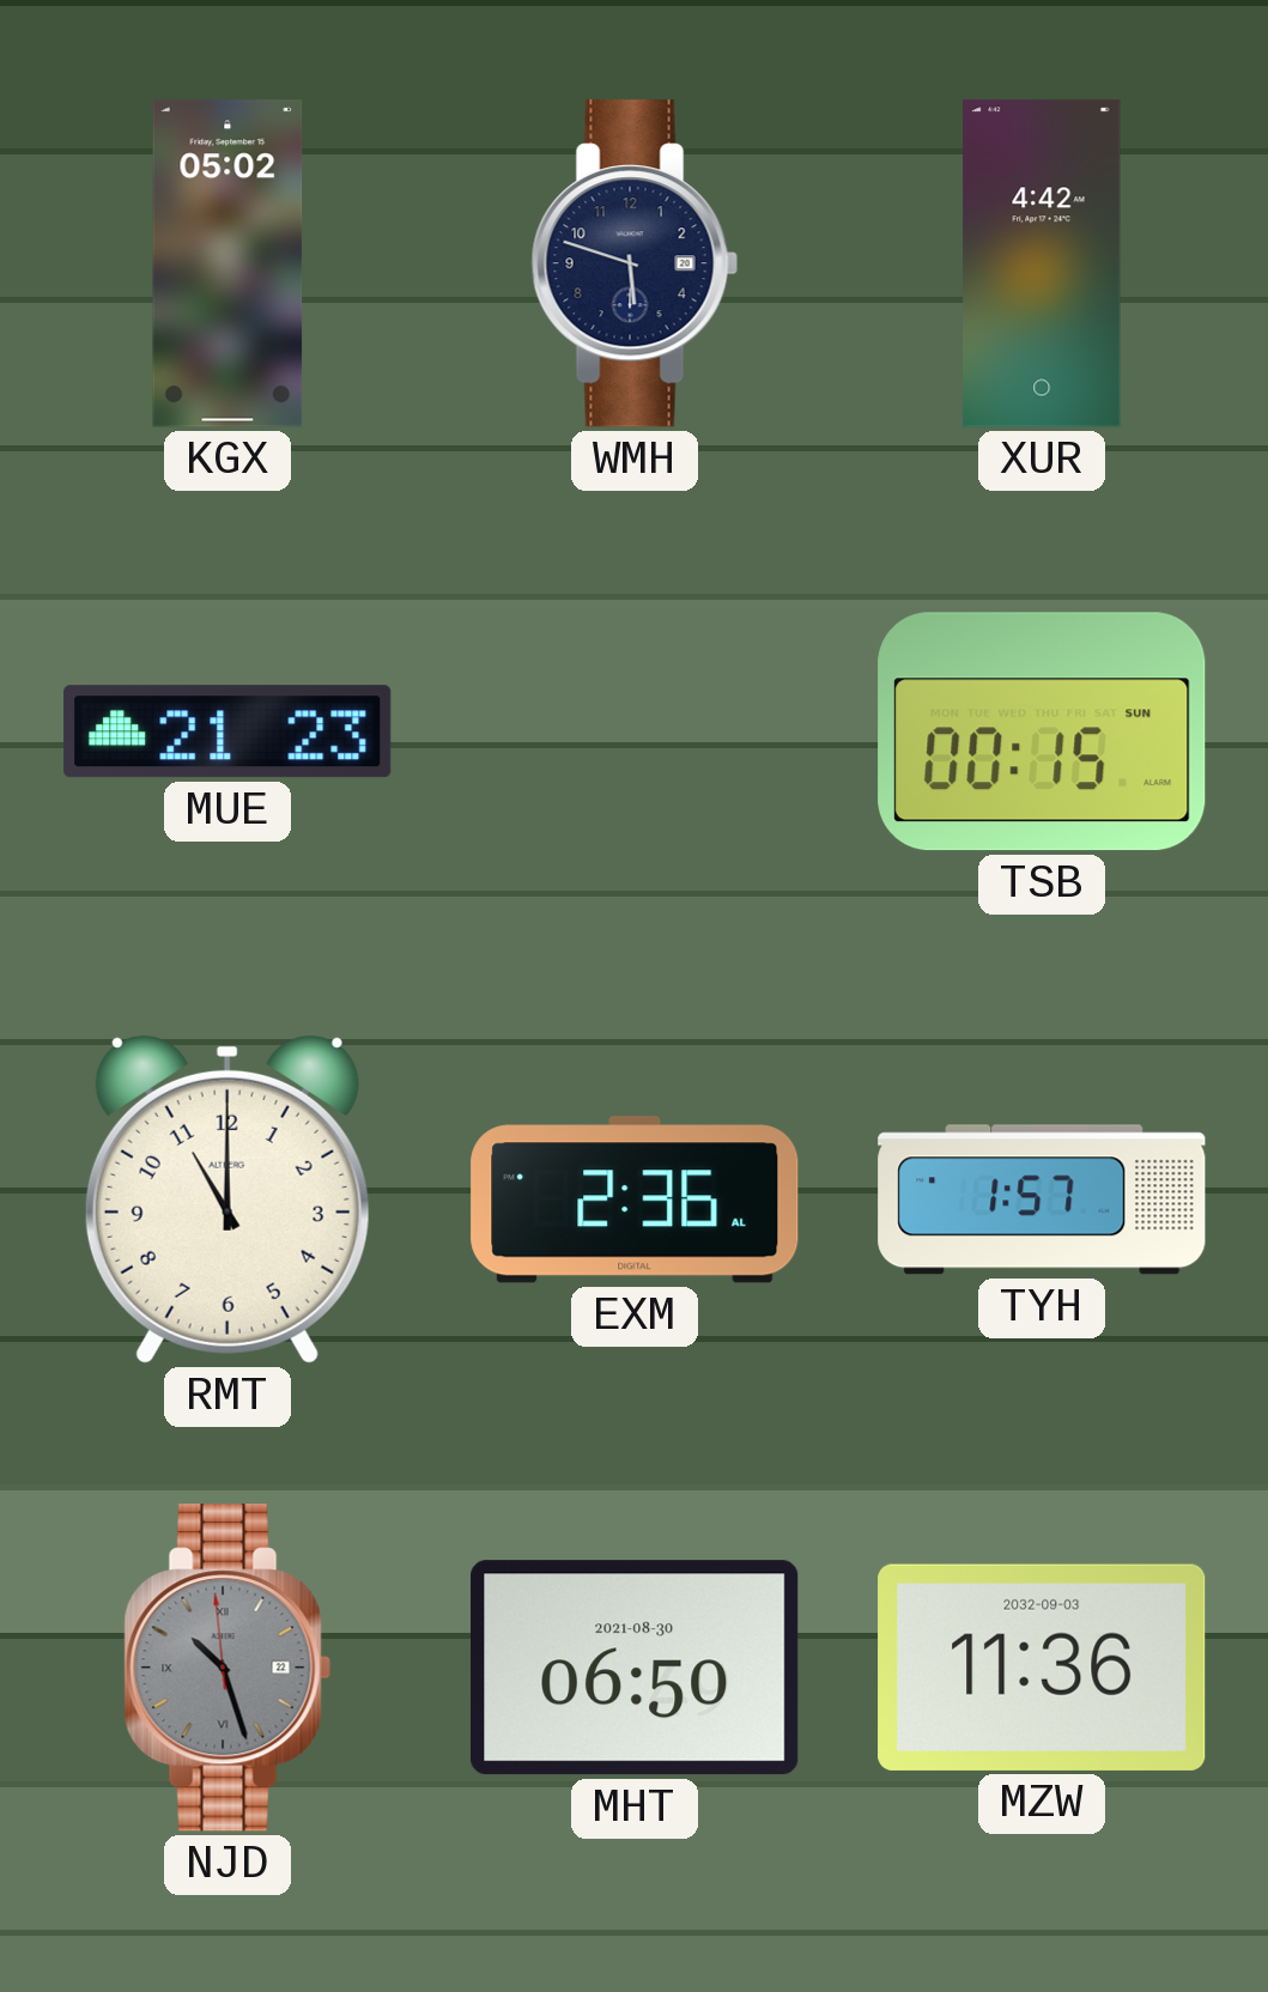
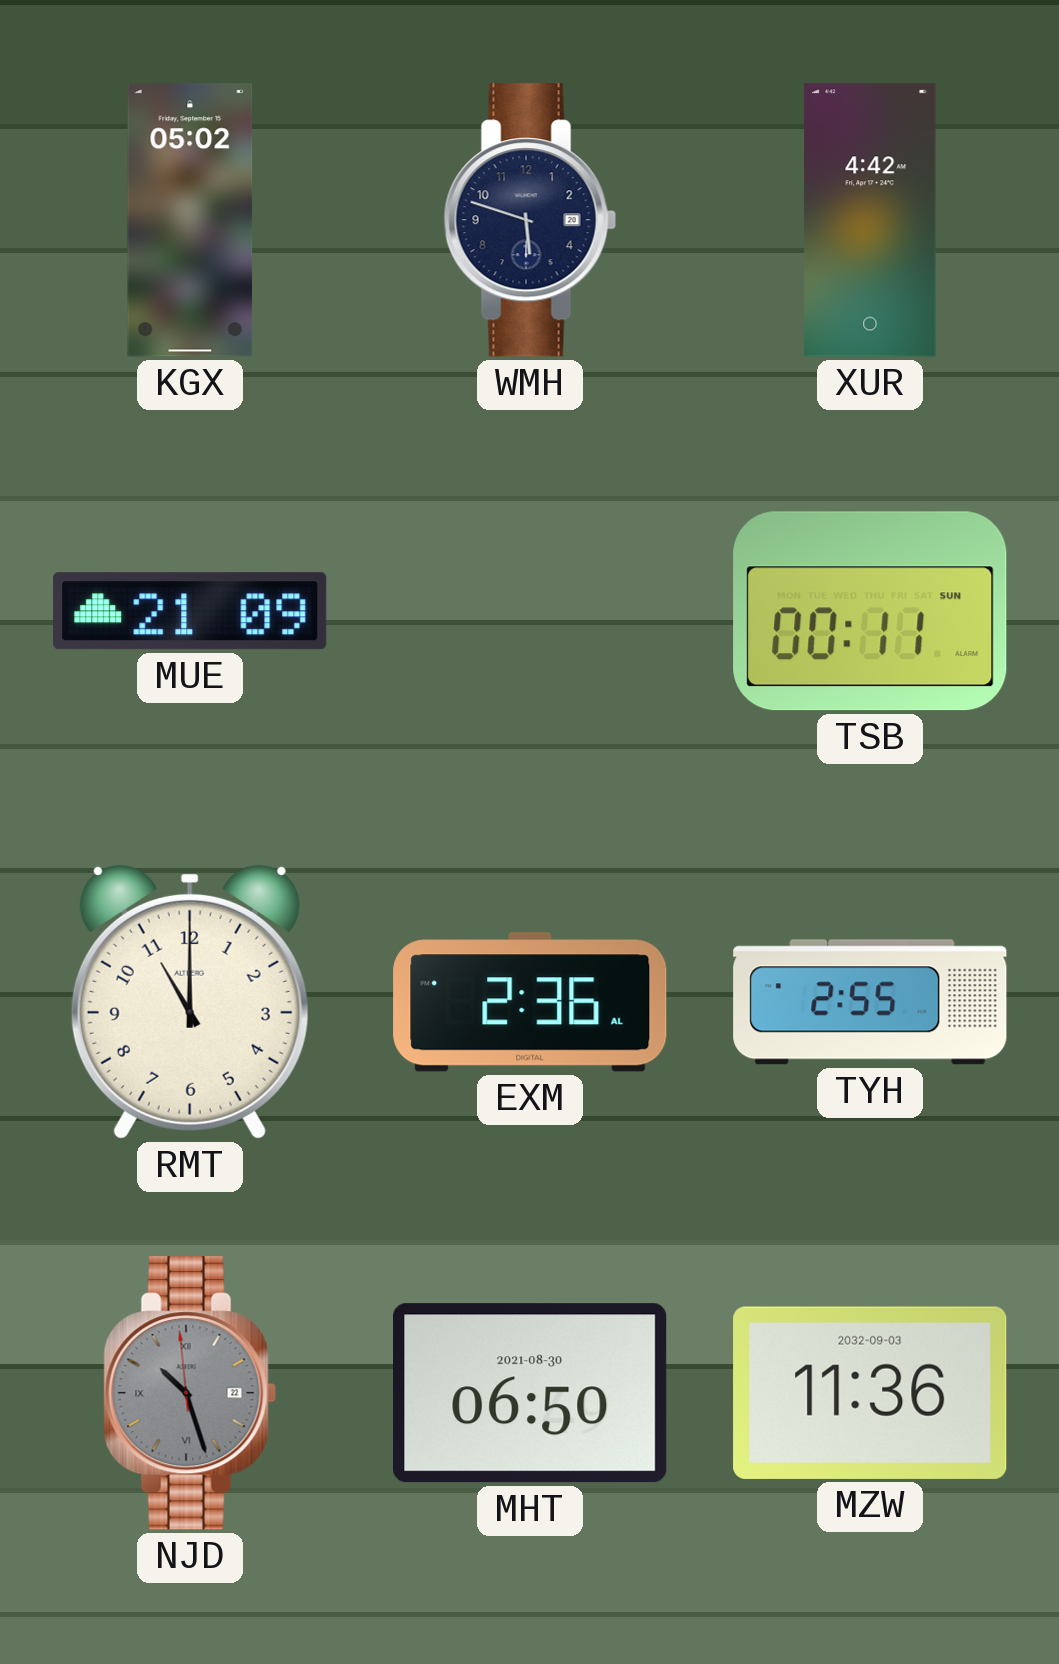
MUE: 21:23 -> 21:09
TSB: 00:15 -> 00:11
TYH: 1:57 -> 2:55
